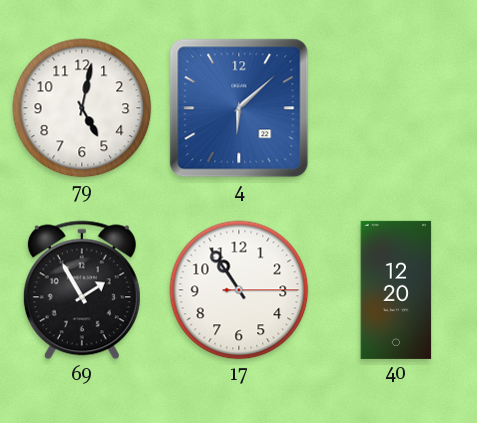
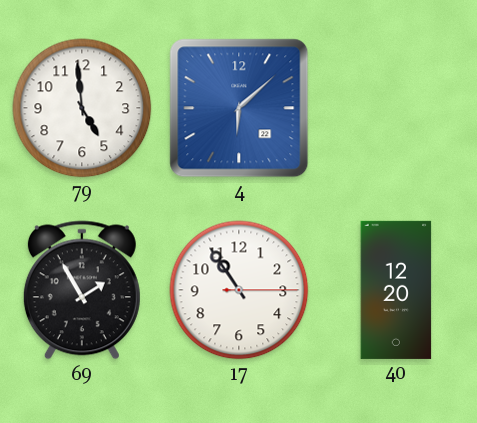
79: 5:02 -> 4:59
